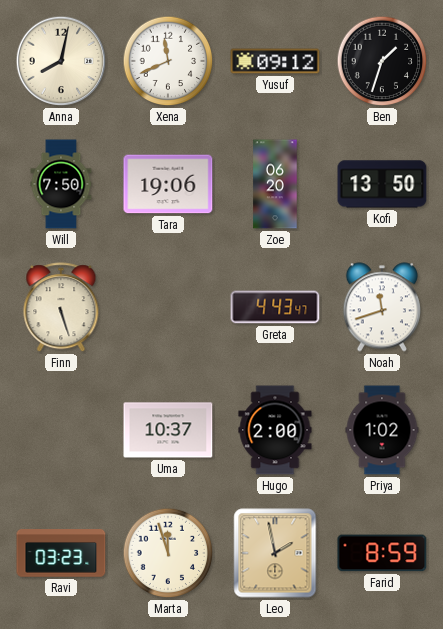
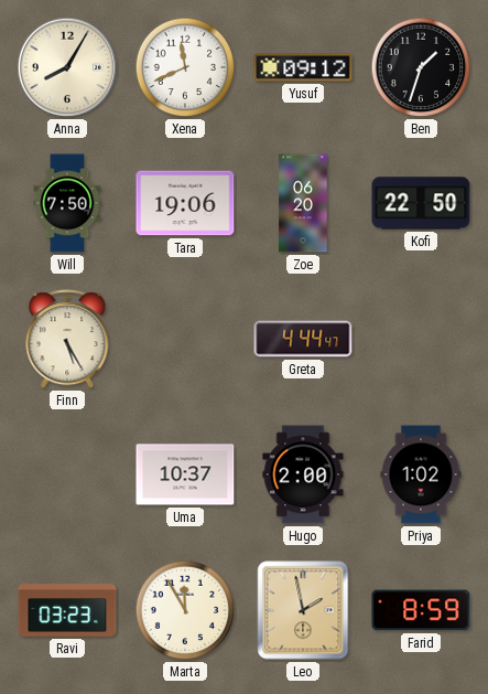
Anna: 8:02 -> 8:05
Kofi: 13:50 -> 22:50
Finn: 5:27 -> 5:25
Greta: 4:43 -> 4:44
Noah: 11:42 -> none
Marta: 11:57 -> 11:55
